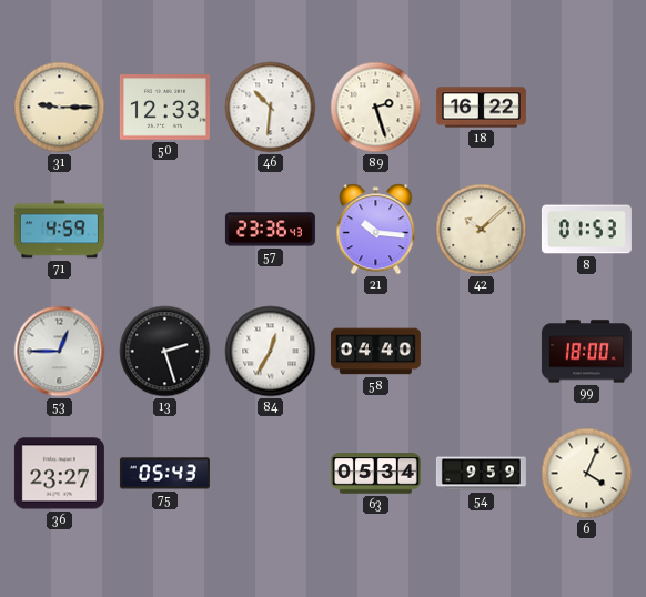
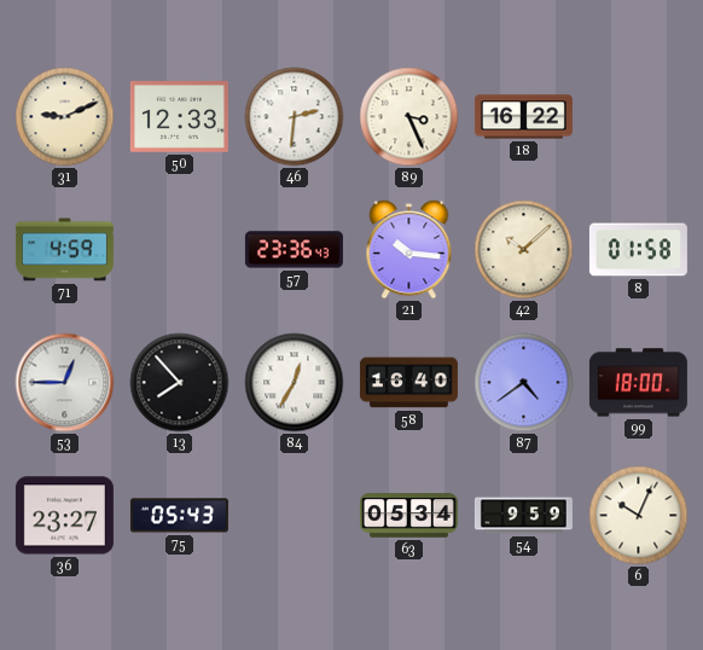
31: 9:15 -> 9:11
46: 10:31 -> 2:31
89: 2:27 -> 3:26
8: 01:53 -> 01:58
13: 2:27 -> 7:53
58: 04:40 -> 16:40
87: none -> 4:39
6: 4:04 -> 10:04
